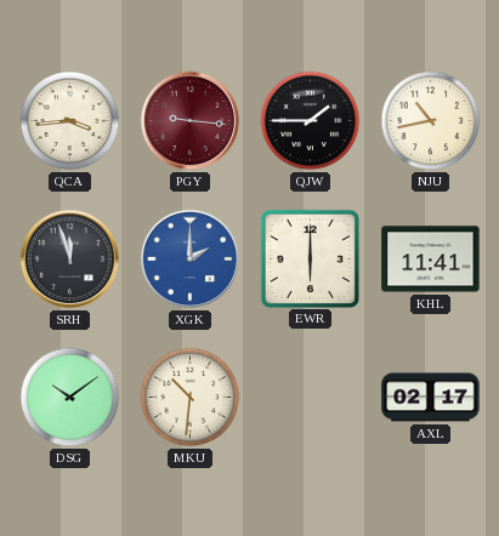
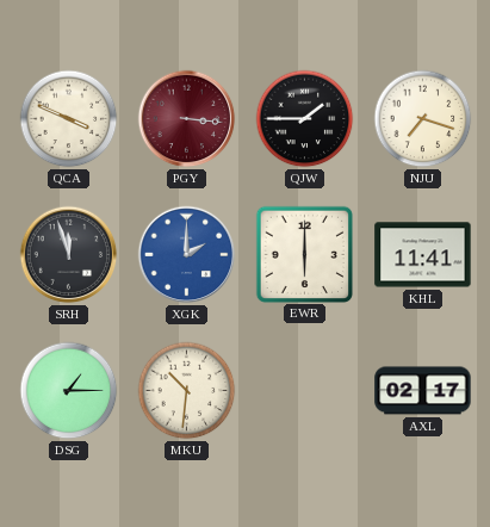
QCA: 3:44 -> 3:49
PGY: 9:16 -> 3:16
NJU: 10:43 -> 7:18
DSG: 10:09 -> 1:15
